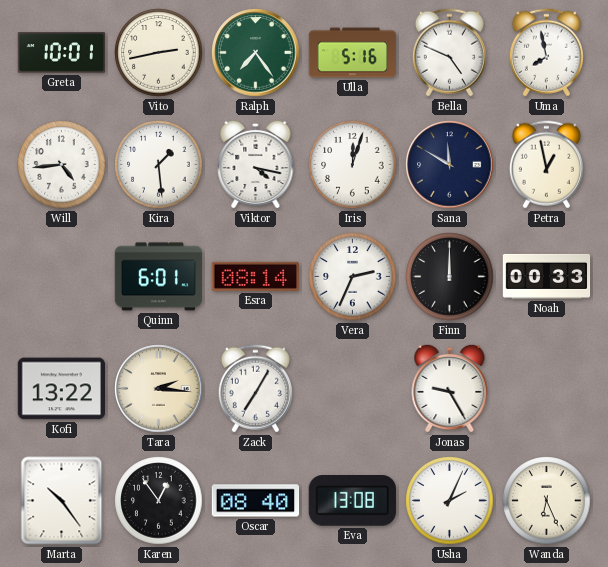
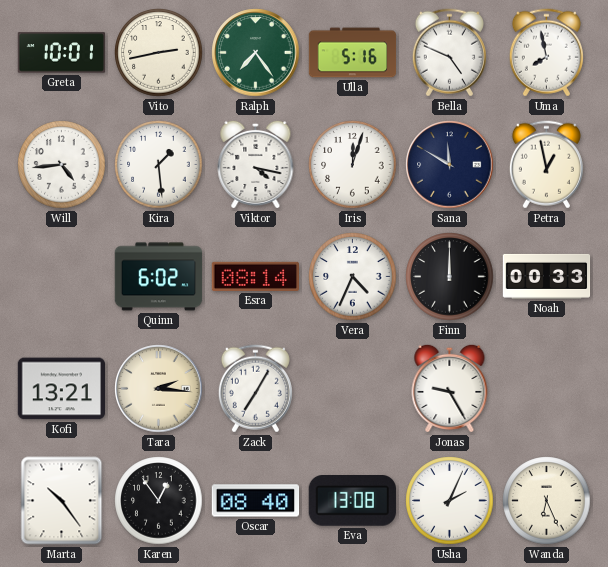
Quinn: 6:01 -> 6:02
Vera: 2:34 -> 4:34
Kofi: 13:22 -> 13:21
